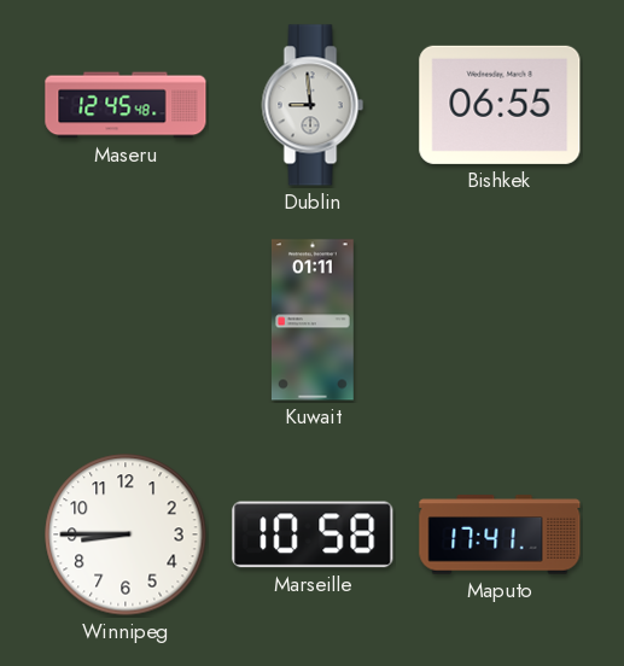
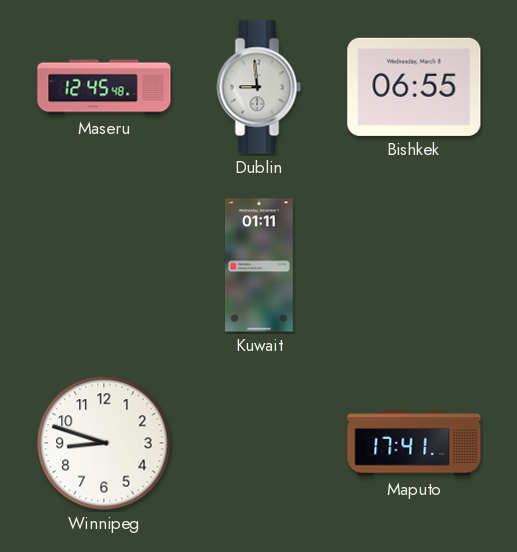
Winnipeg: 8:45 -> 8:48
Marseille: 10:58 -> none
